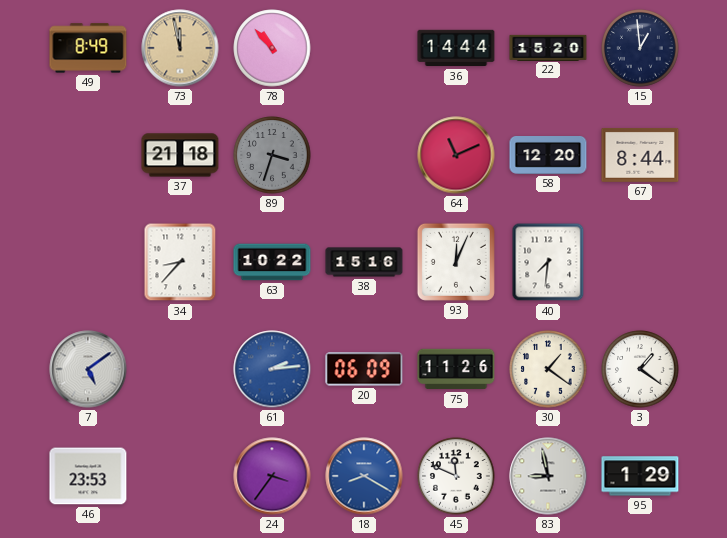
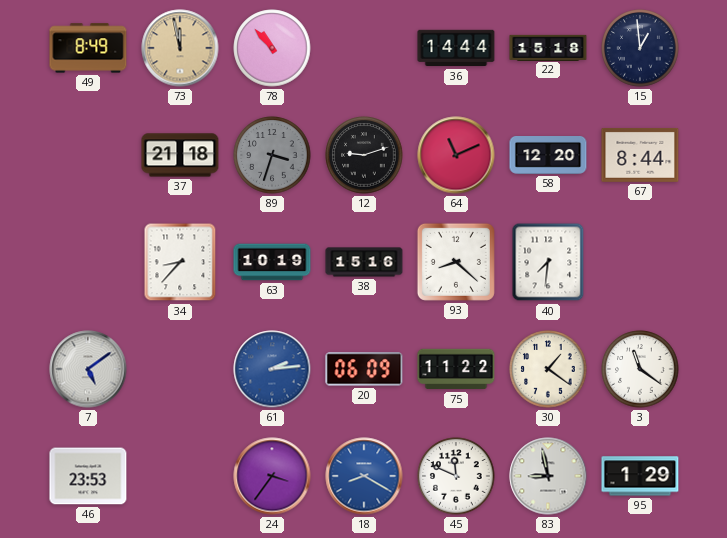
22: 15:20 -> 15:18
12: none -> 9:12
63: 10:22 -> 10:19
93: 12:04 -> 8:22
75: 11:26 -> 11:22
3: 1:21 -> 11:21
